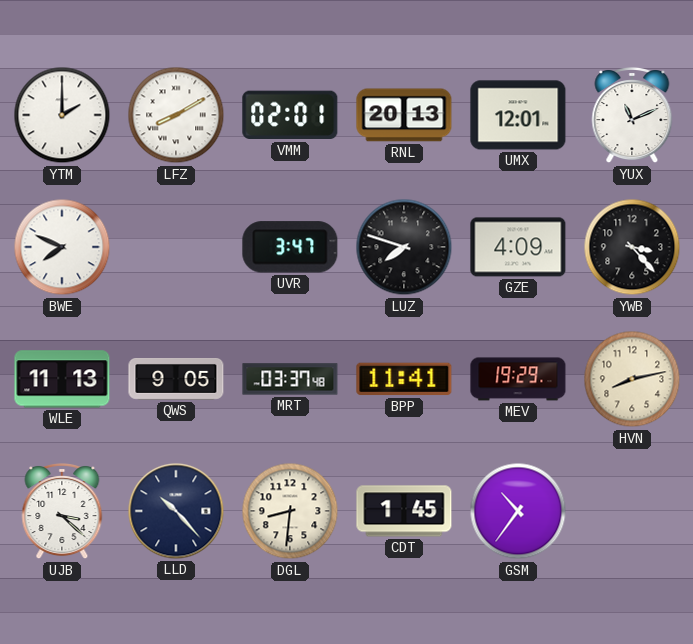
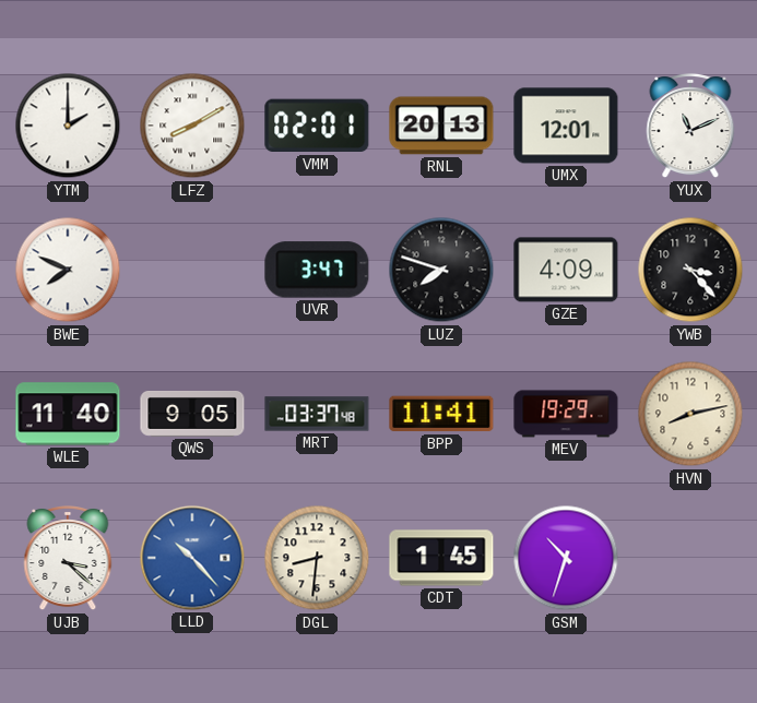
WLE: 11:13 -> 11:40
LLD dial: navy -> blue
GSM: 10:36 -> 10:33
